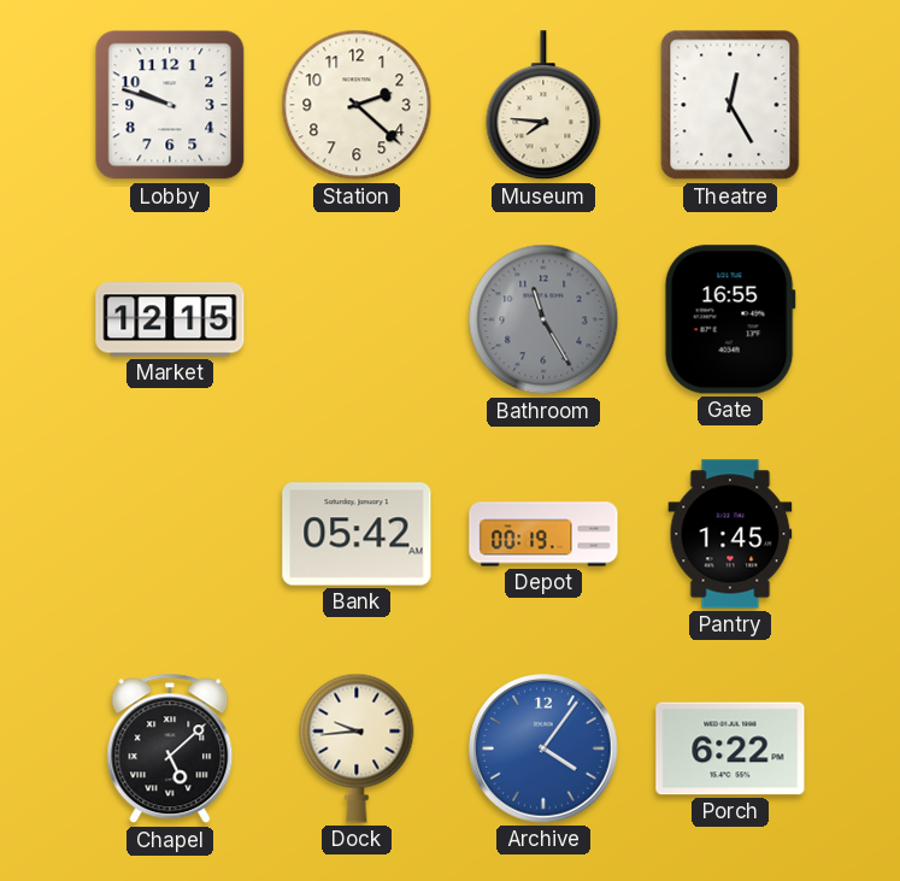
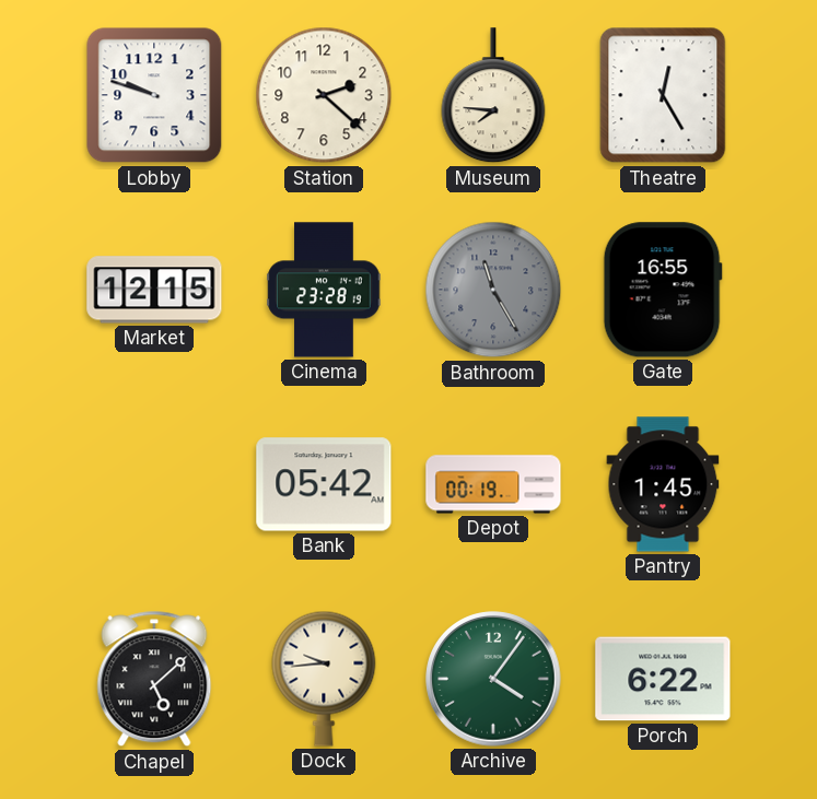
Cinema: none -> 23:28
Archive dial: blue -> green
